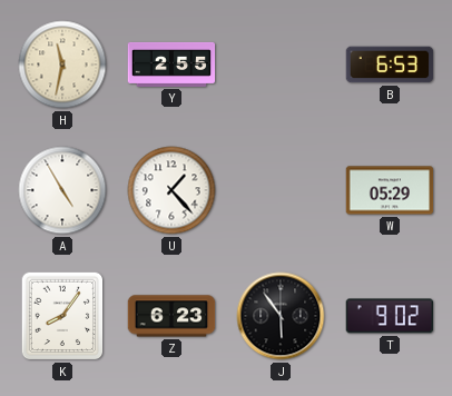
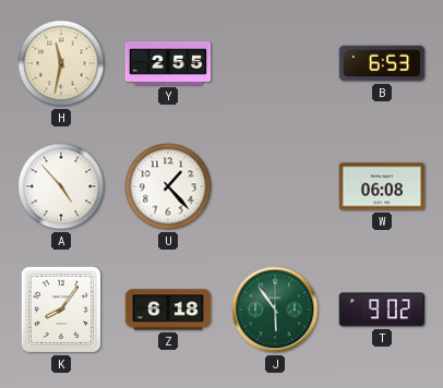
A: 4:55 -> 4:53
W: 05:29 -> 06:08
Z: 6:23 -> 6:18
J dial: black -> green
